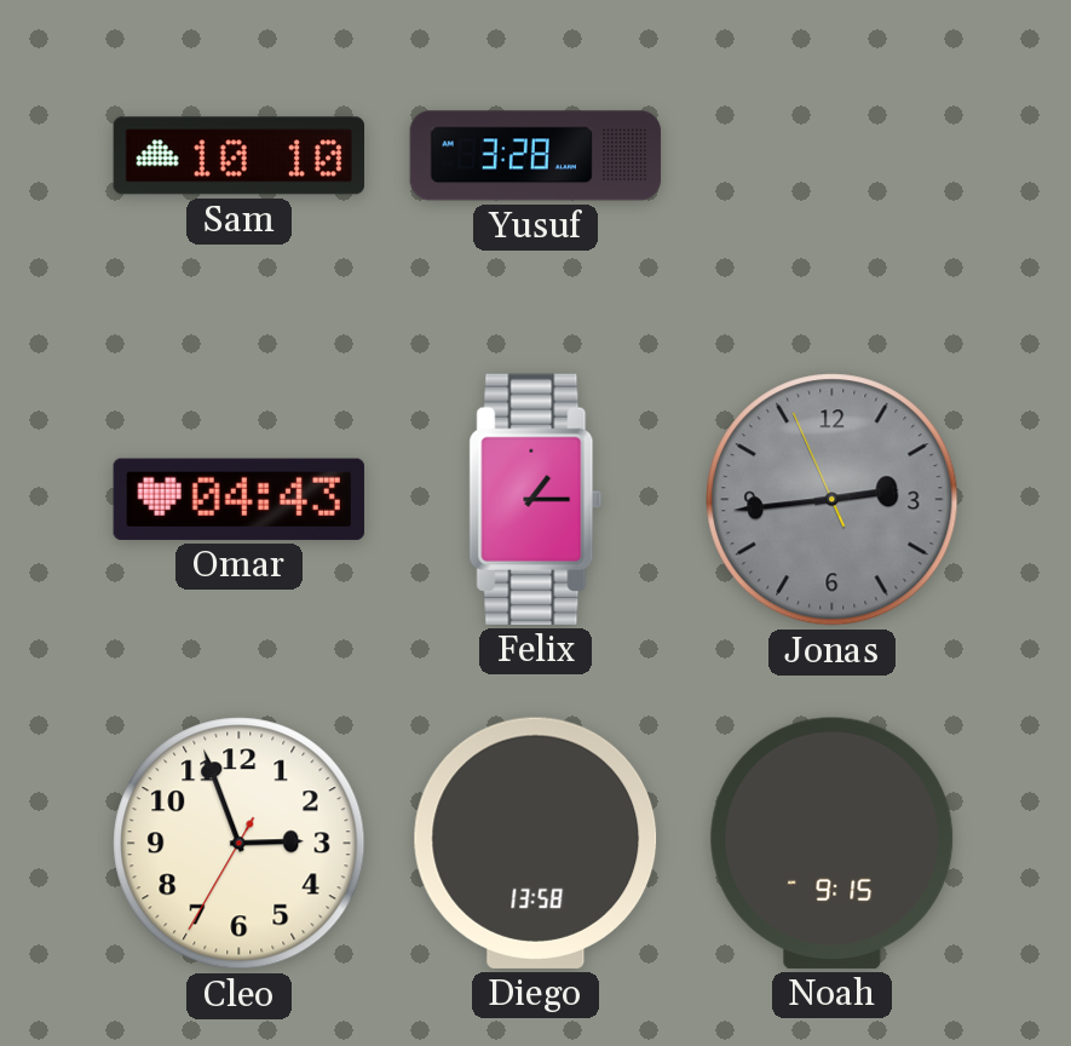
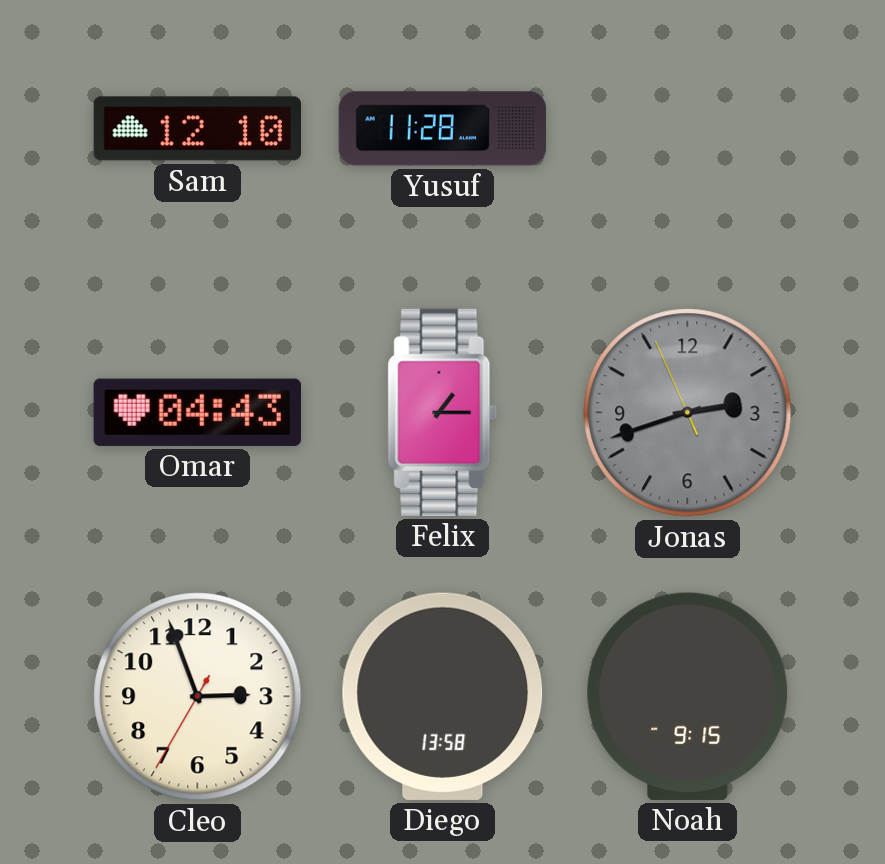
Sam: 10:10 -> 12:10
Yusuf: 3:28 -> 11:28
Jonas: 2:43 -> 2:41
